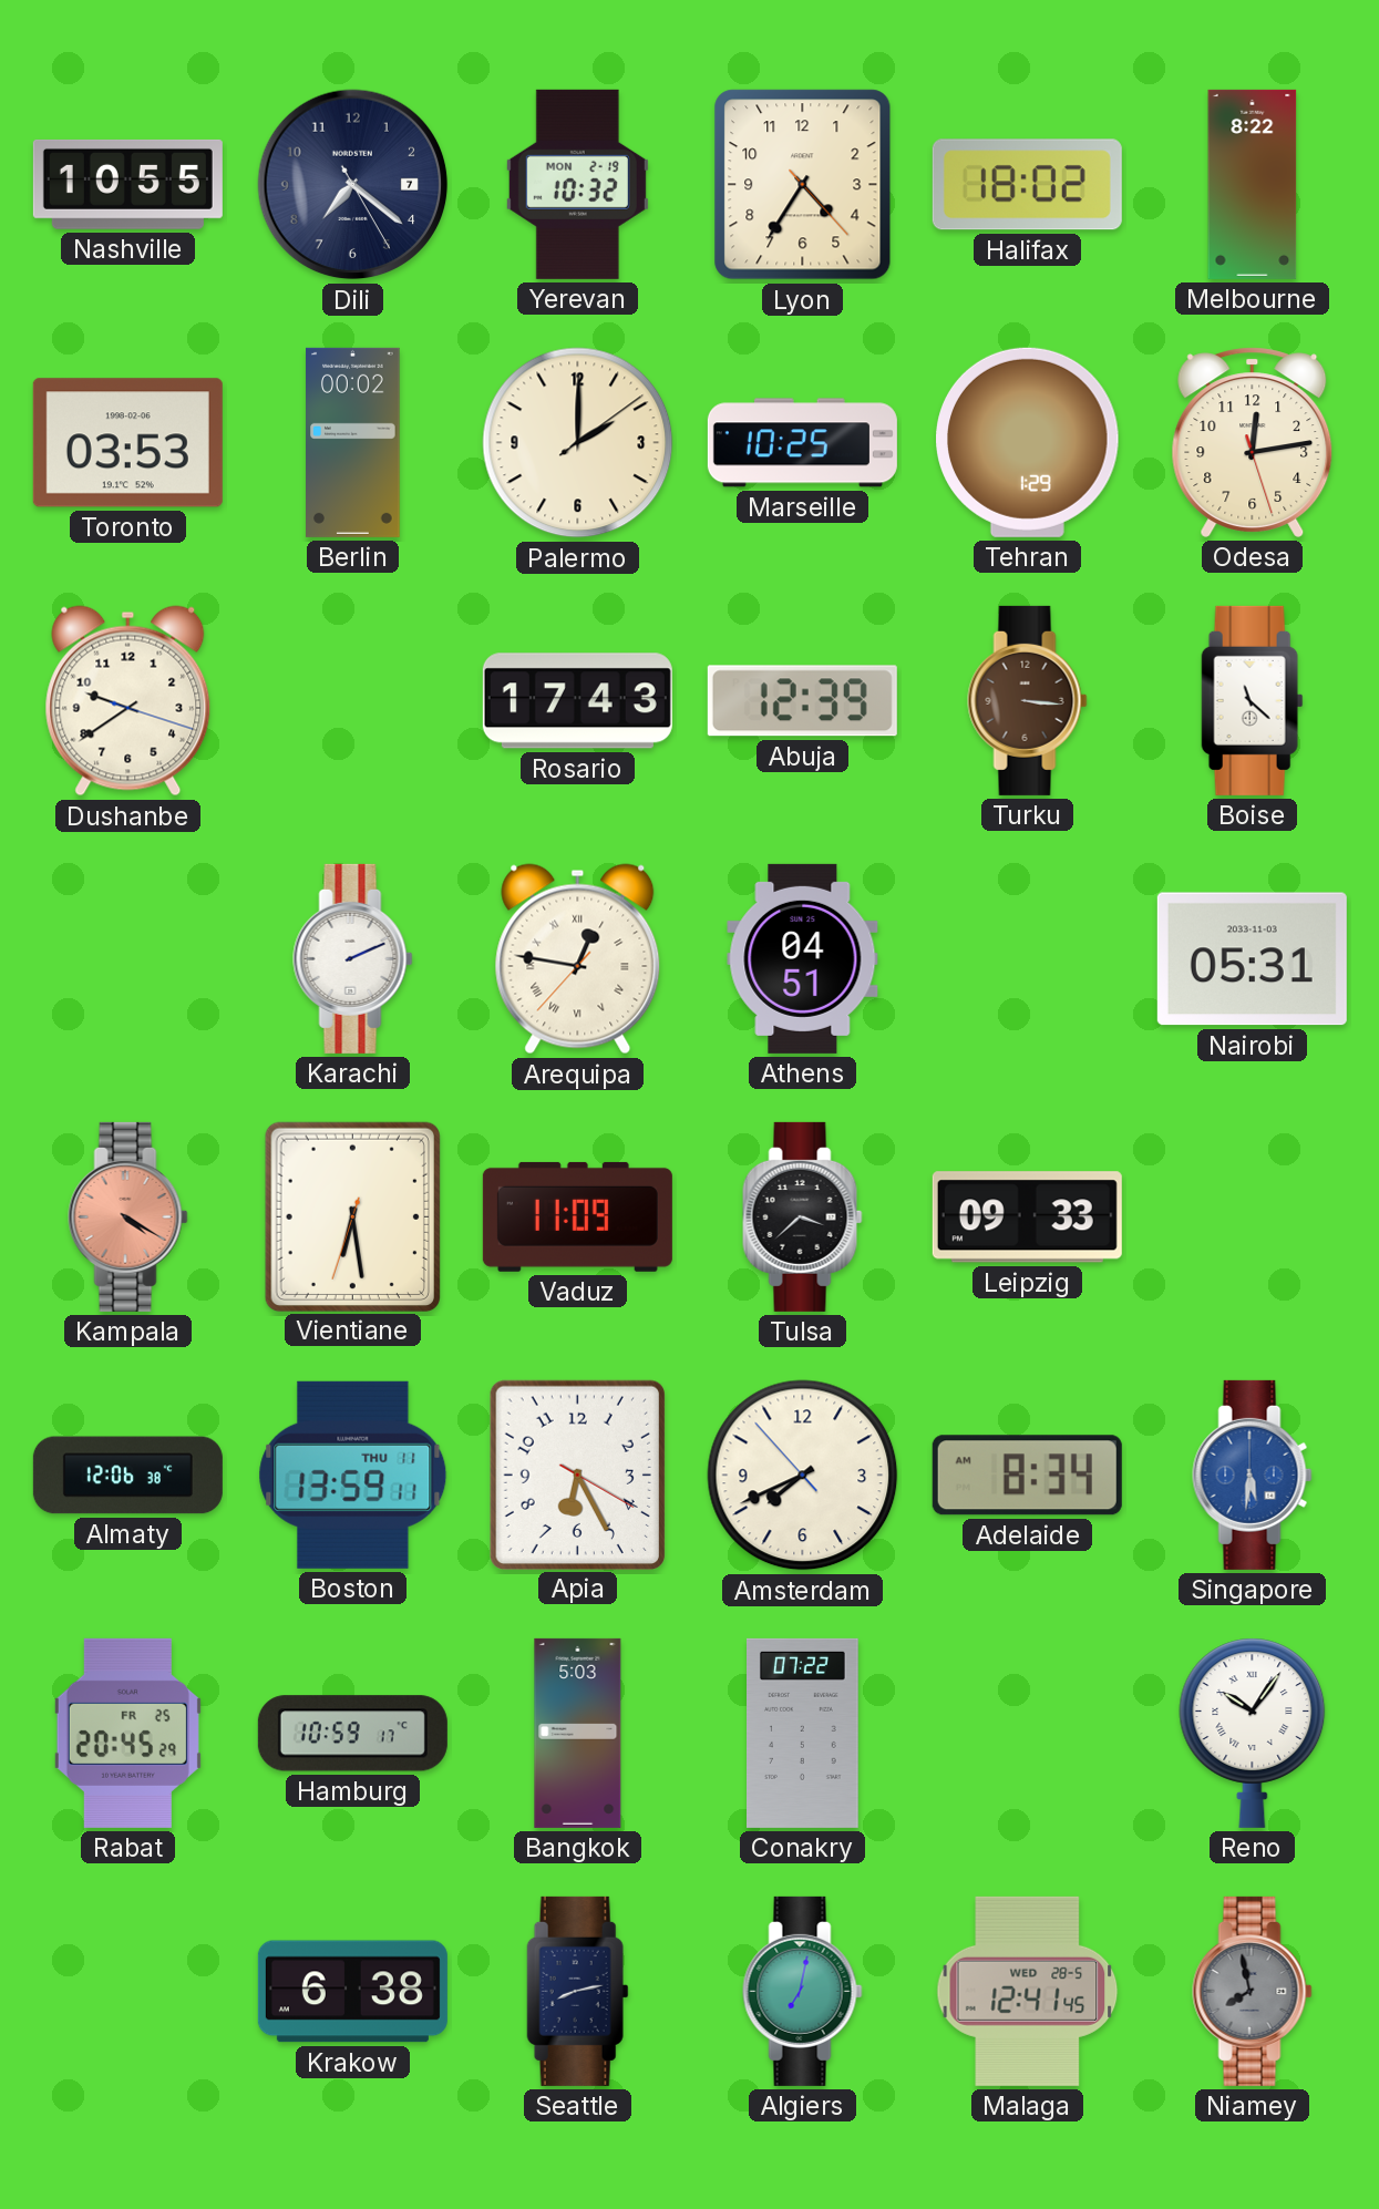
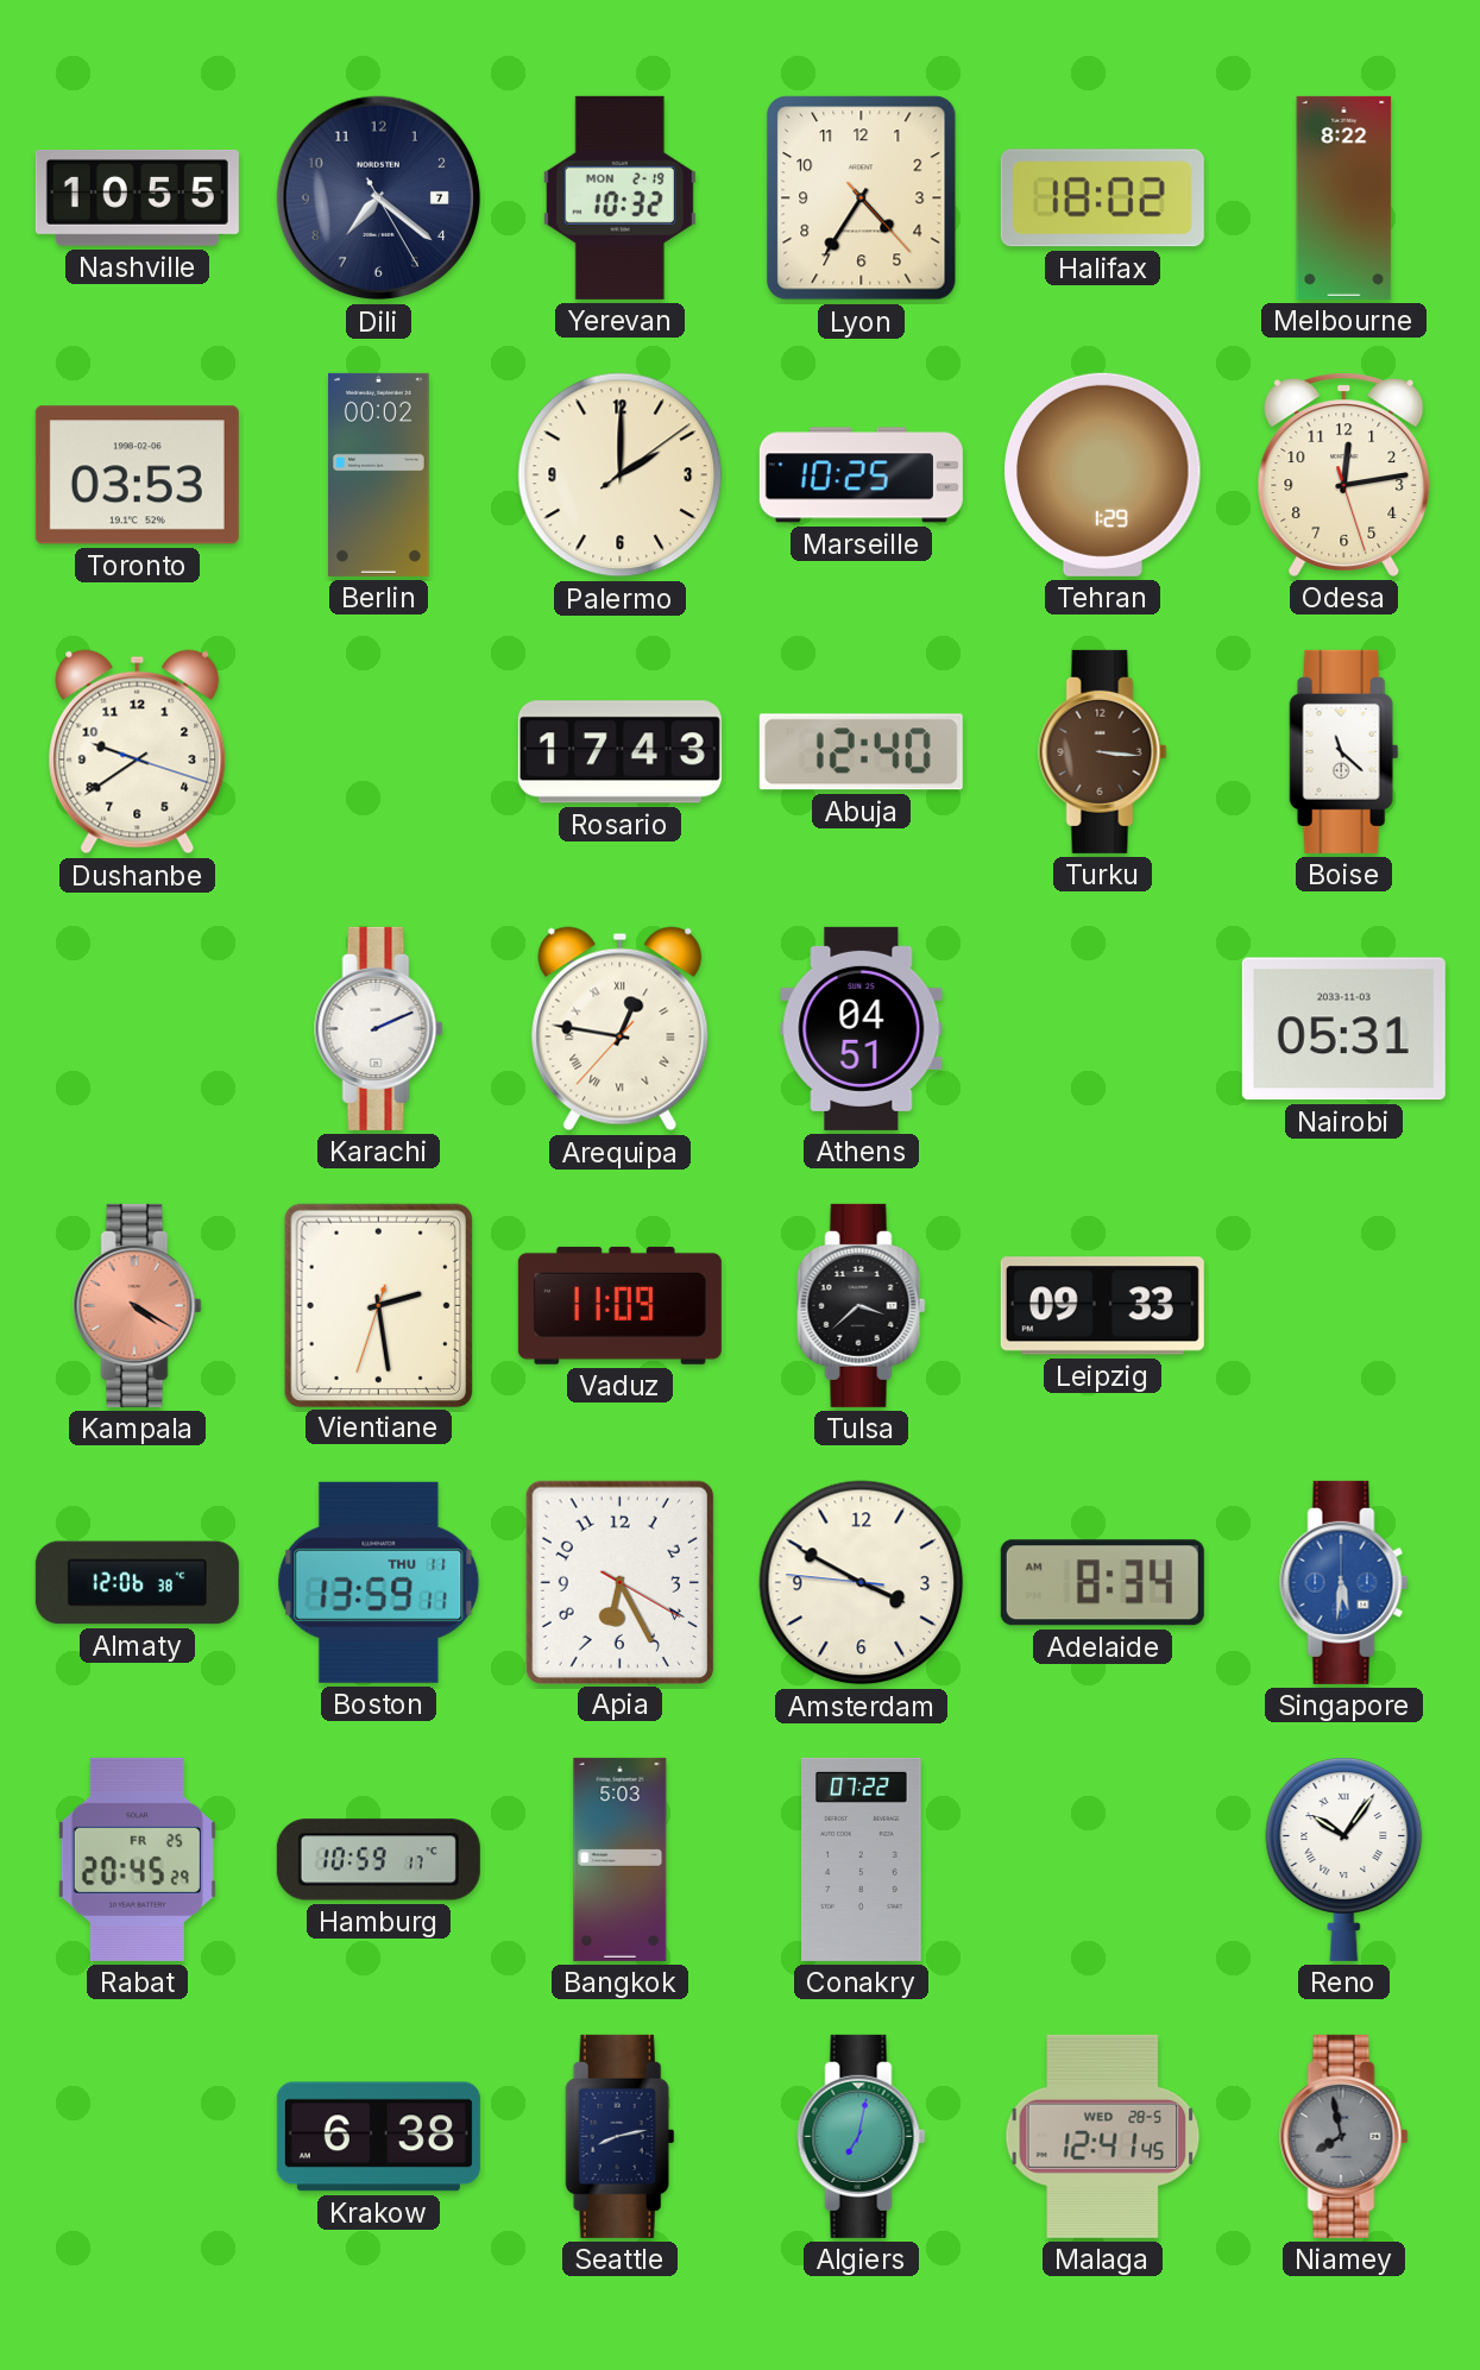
Abuja: 12:39 -> 12:40
Vientiane: 6:28 -> 2:28
Amsterdam: 7:40 -> 3:49
